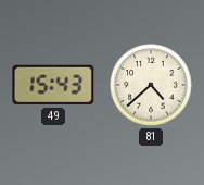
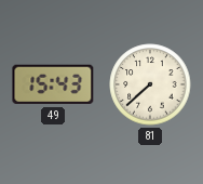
81: 4:38 -> 7:38
